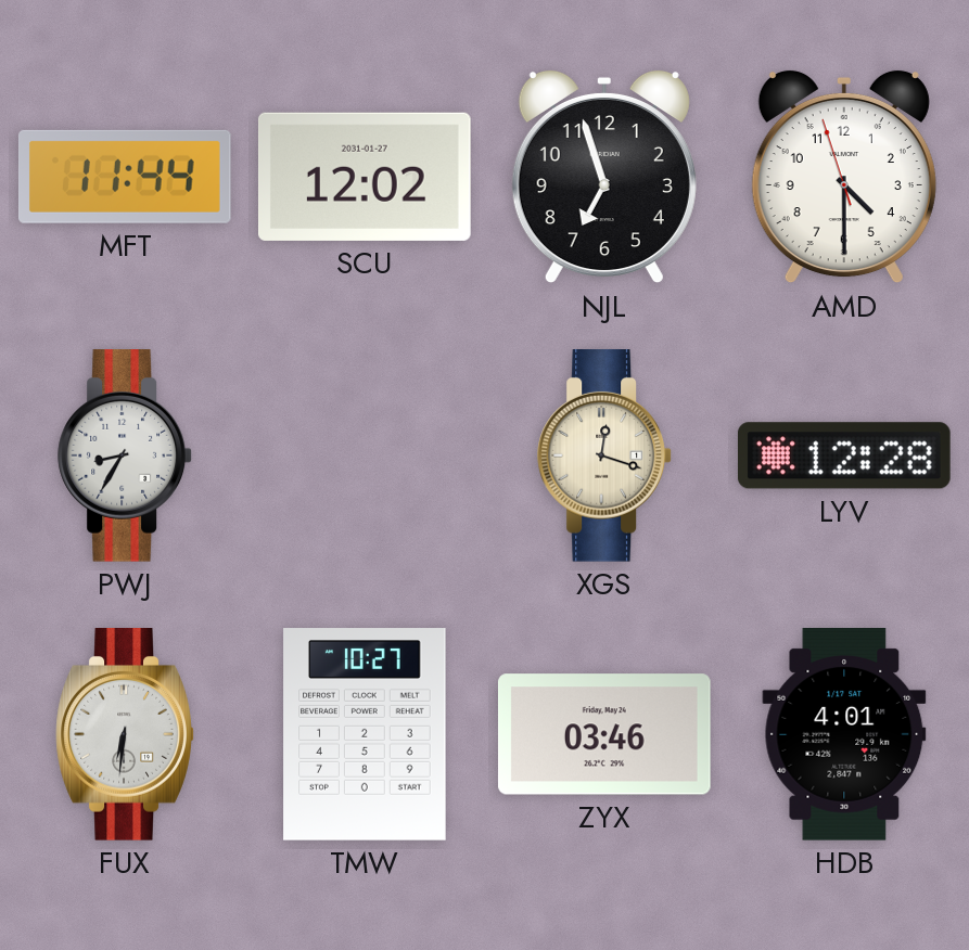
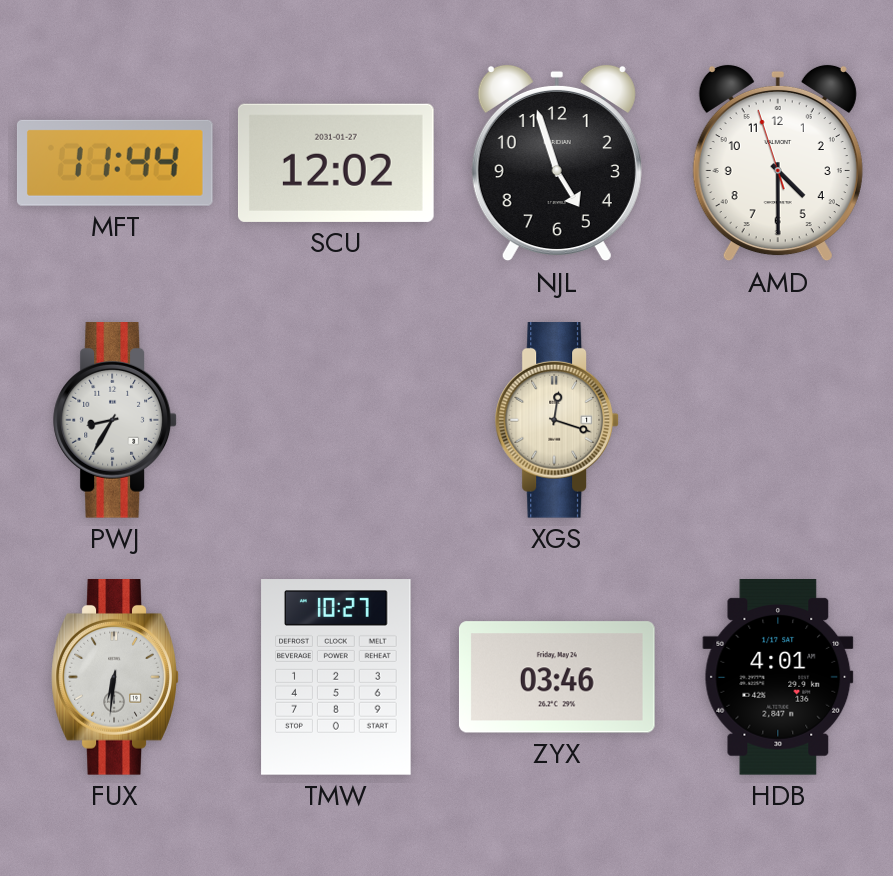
NJL: 6:57 -> 4:57
LYV: 12:28 -> none
